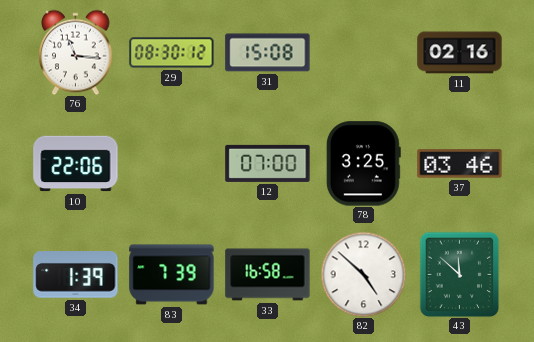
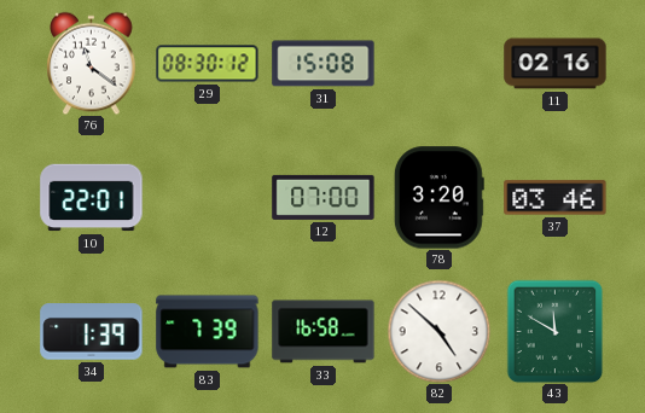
76: 11:16 -> 11:21
10: 22:06 -> 22:01
78: 3:25 -> 3:20
43: 11:52 -> 11:50
